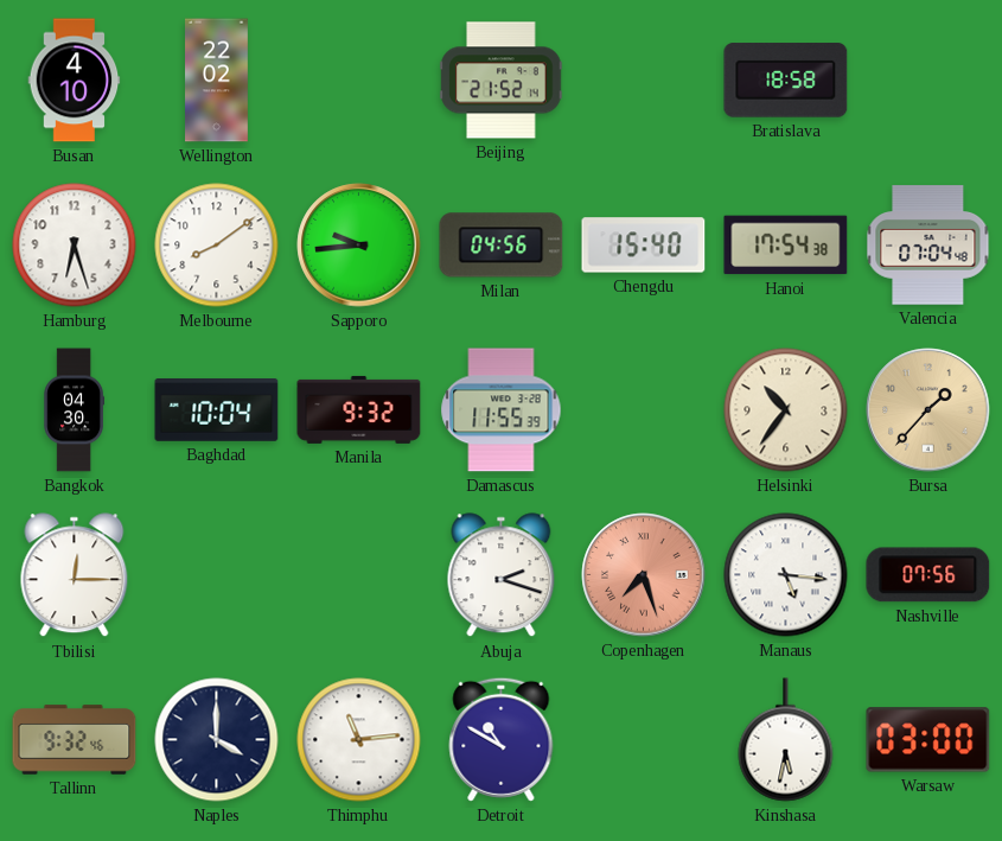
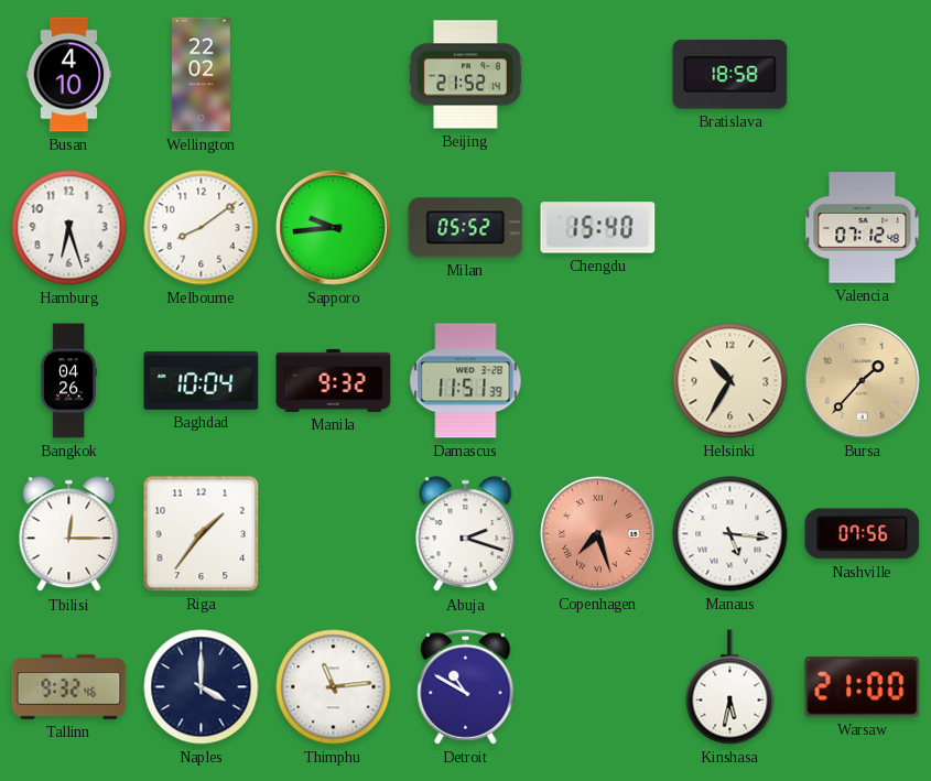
Milan: 04:56 -> 05:52
Hanoi: 17:54 -> none
Valencia: 07:04 -> 07:12
Bangkok: 04:30 -> 04:26
Damascus: 11:55 -> 11:51
Helsinki: 10:36 -> 10:35
Riga: none -> 1:36
Warsaw: 03:00 -> 21:00
